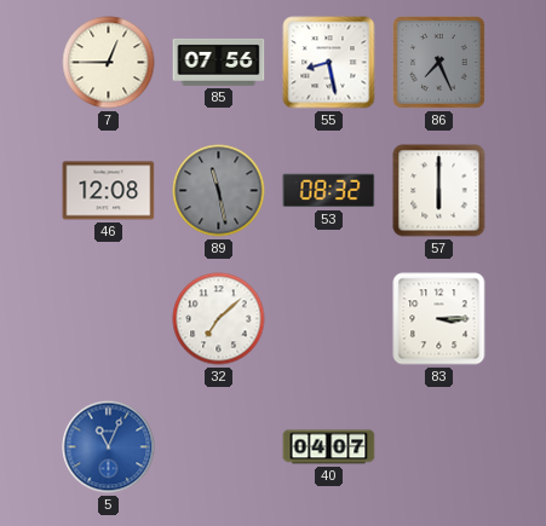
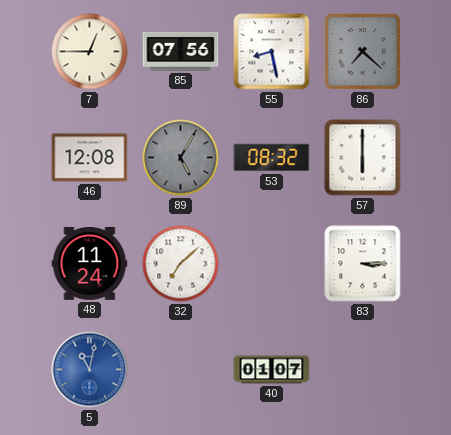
86: 7:26 -> 7:22
89: 11:28 -> 5:05
48: none -> 11:24
5: 11:04 -> 11:02
40: 04:07 -> 01:07
